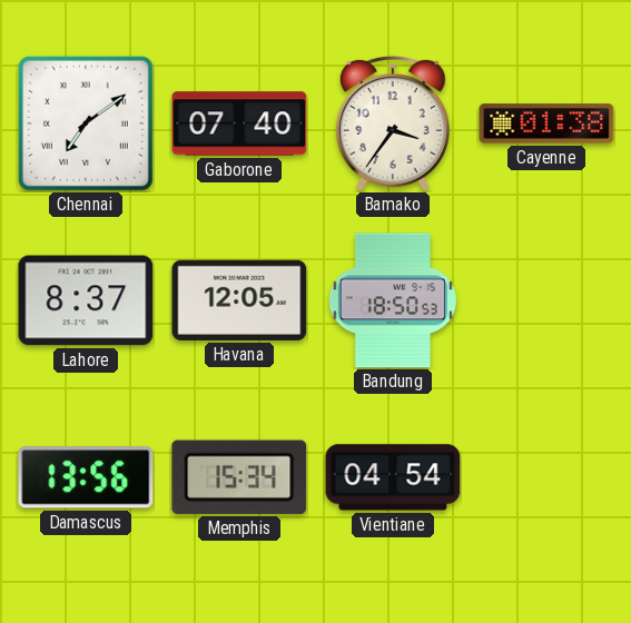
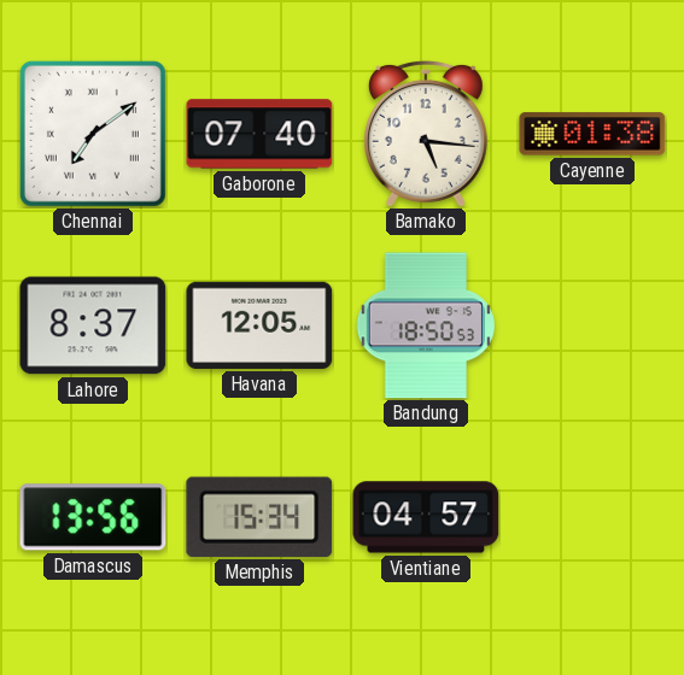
Bamako: 3:36 -> 5:16
Vientiane: 04:54 -> 04:57
